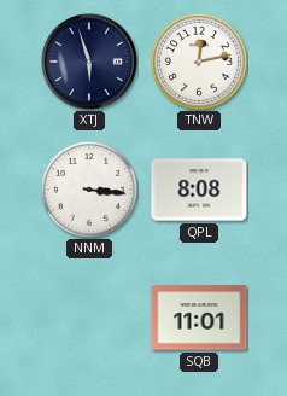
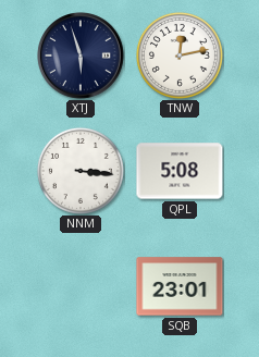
QPL: 8:08 -> 5:08
SQB: 11:01 -> 23:01
